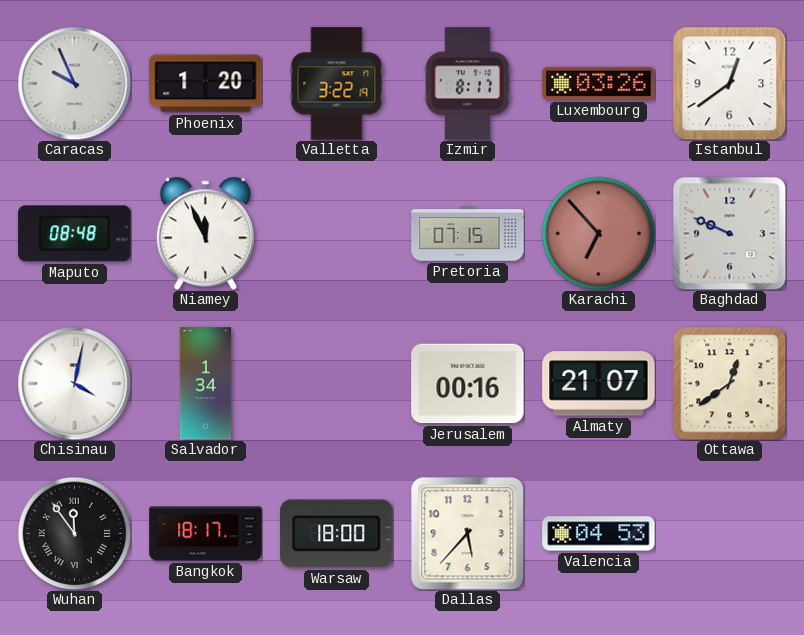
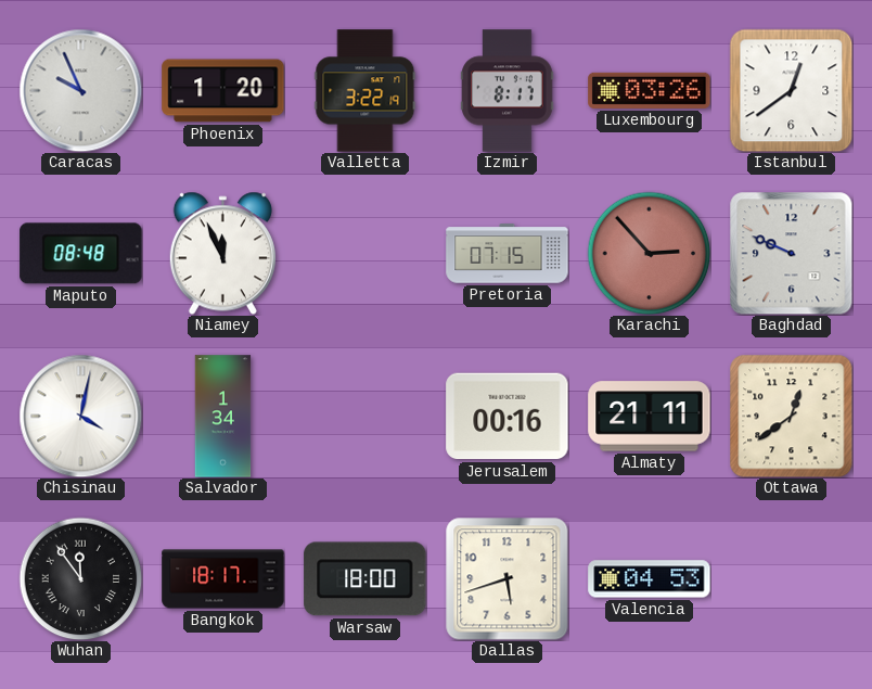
Karachi: 6:53 -> 2:53
Almaty: 21:07 -> 21:11
Dallas: 5:37 -> 5:42
